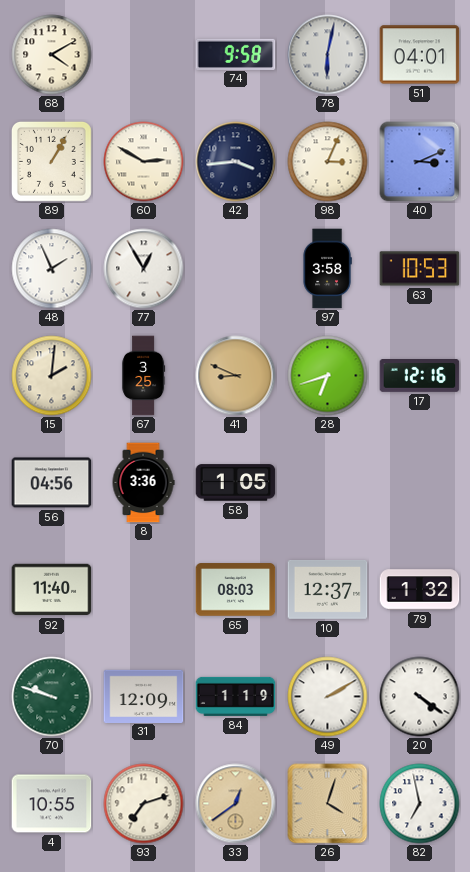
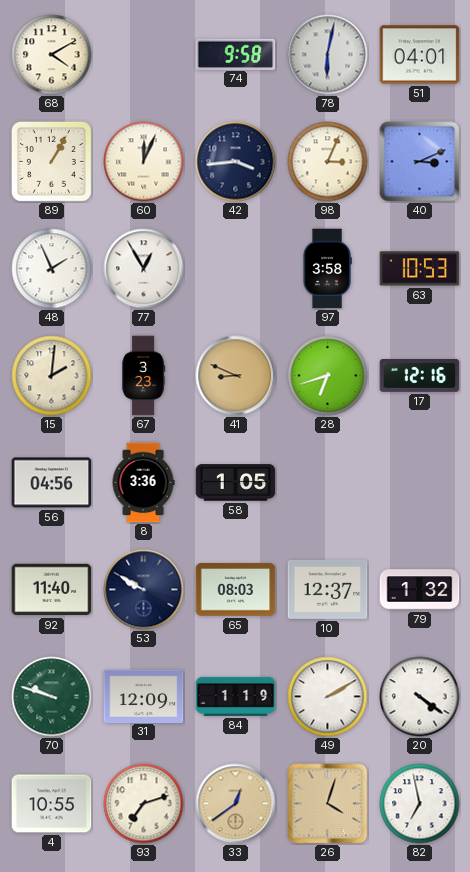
60: 2:50 -> 12:04
67: 3:25 -> 3:23
53: none -> 9:50
